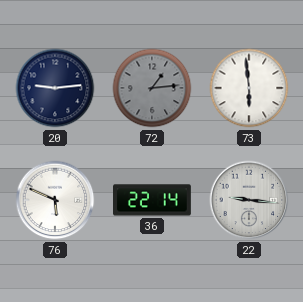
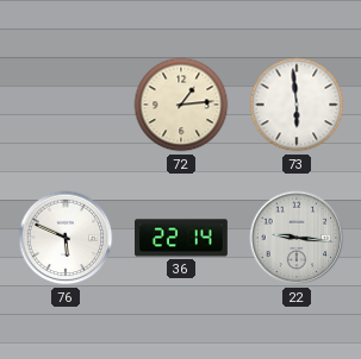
20: 9:14 -> none
72 dial: grey -> cream
